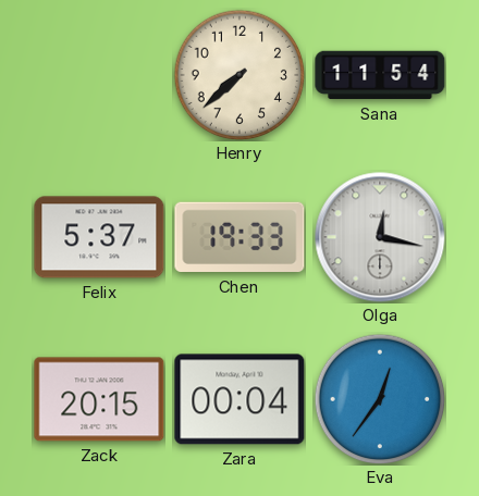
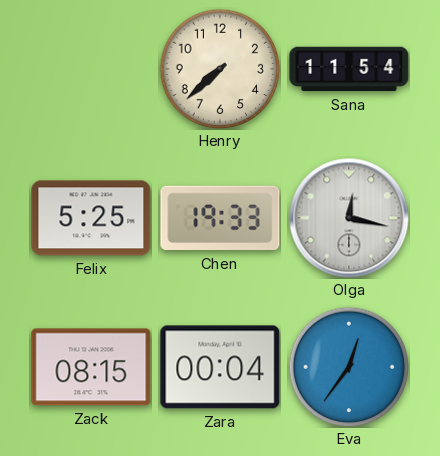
Felix: 5:37 -> 5:25
Zack: 20:15 -> 08:15
